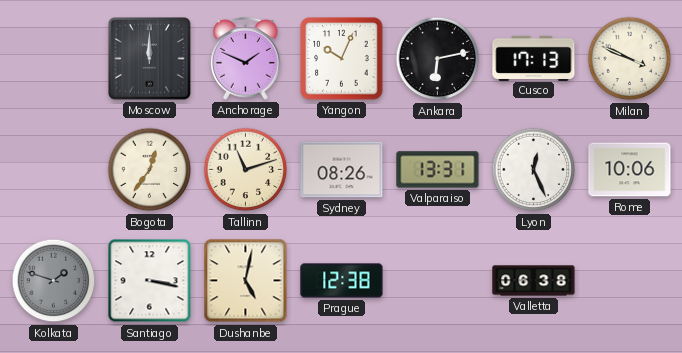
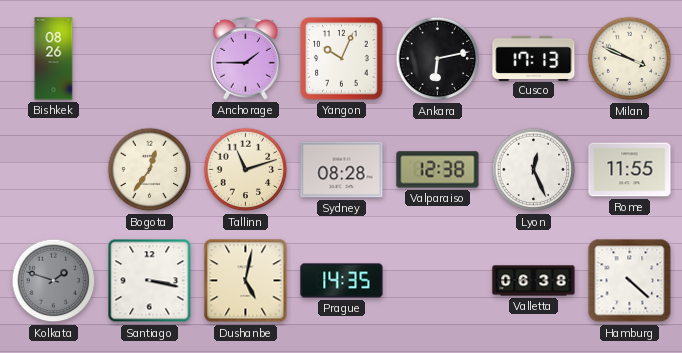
Bishkek: none -> 08:26
Moscow: 12:00 -> none
Anchorage: 1:49 -> 1:45
Sydney: 08:26 -> 08:28
Valparaiso: 13:31 -> 12:38
Rome: 10:06 -> 11:55
Prague: 12:38 -> 14:35
Hamburg: none -> 4:22
